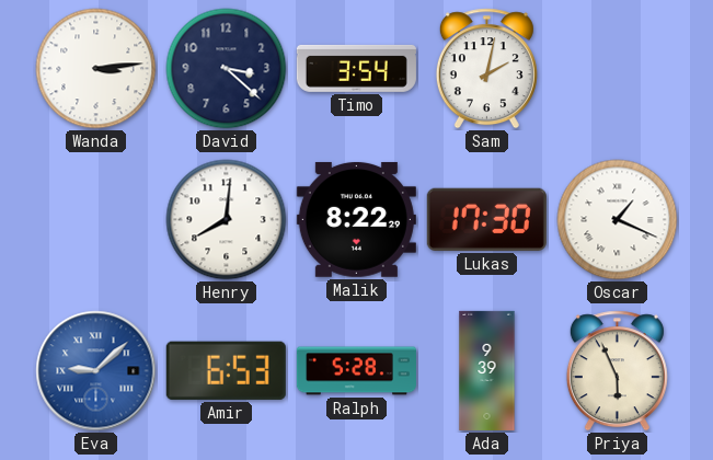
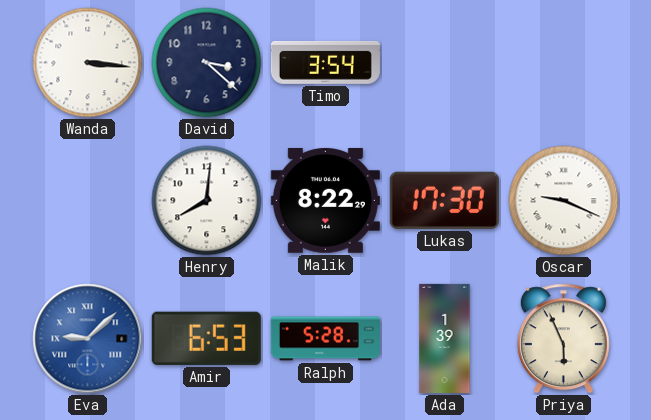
Wanda: 3:14 -> 3:16
Sam: 2:02 -> none
Oscar: 1:19 -> 9:19
Ada: 9:39 -> 1:39
